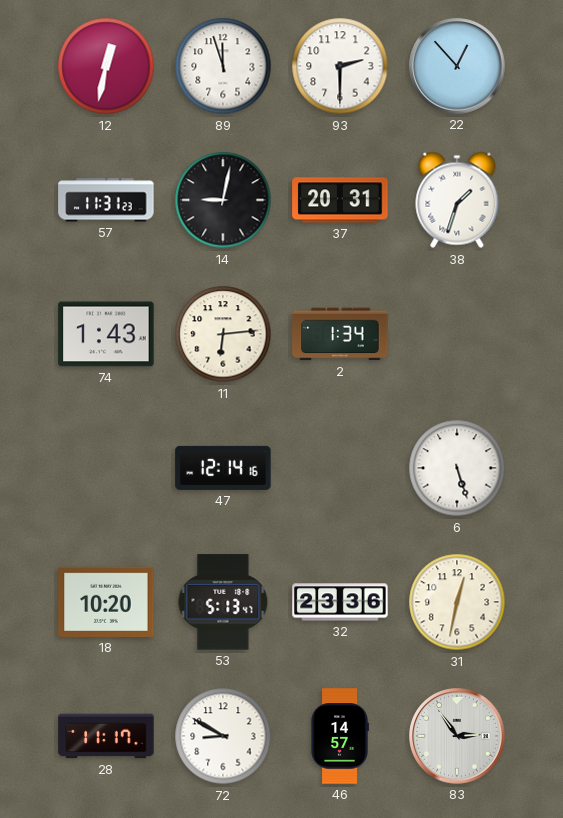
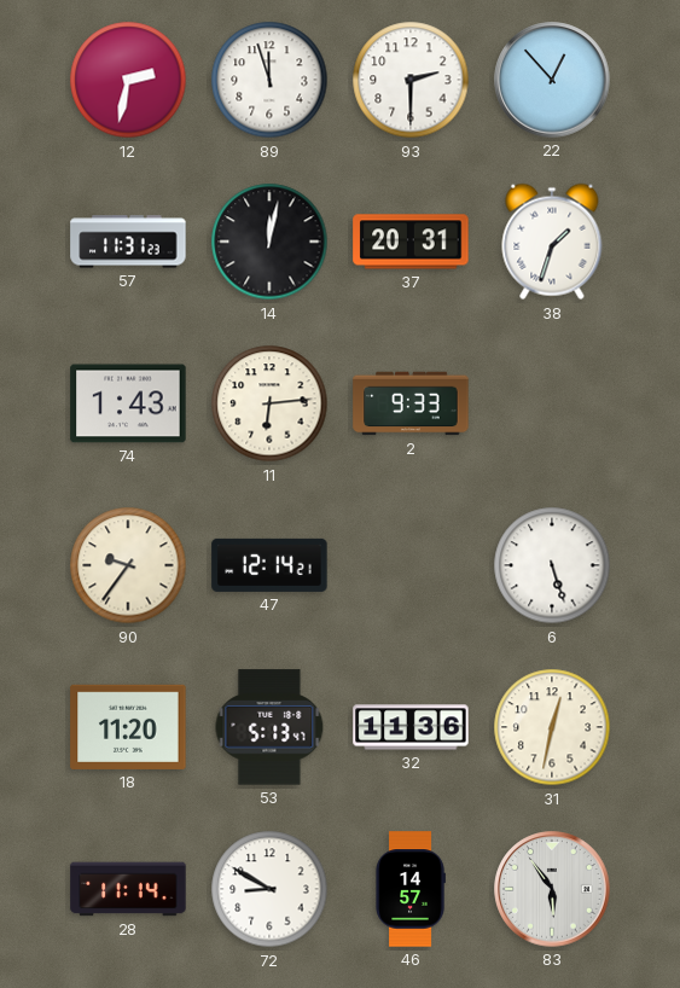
12: 12:32 -> 2:32
14: 9:02 -> 12:02
2: 1:34 -> 9:33
90: none -> 9:36
47: 12:14:16 -> 12:14:21
18: 10:20 -> 11:20
32: 23:36 -> 11:36
28: 11:17 -> 11:14
83: 2:54 -> 5:54
